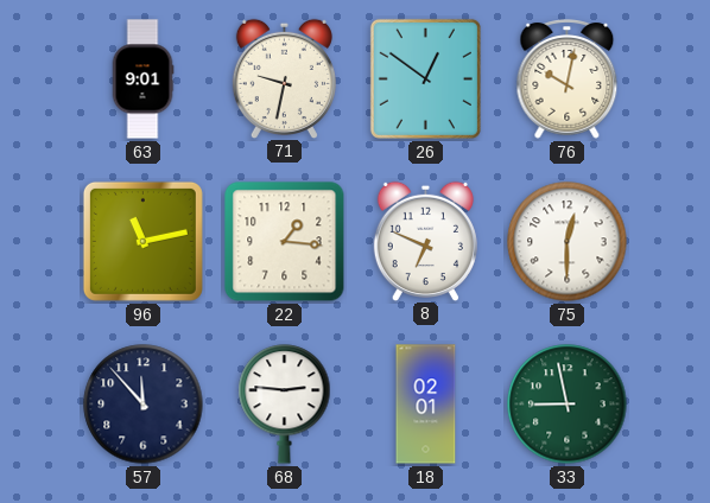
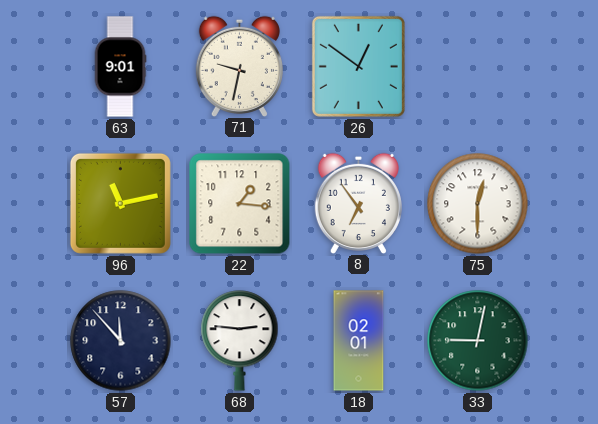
76: 10:02 -> none
8: 6:49 -> 6:54
33: 8:58 -> 9:02
